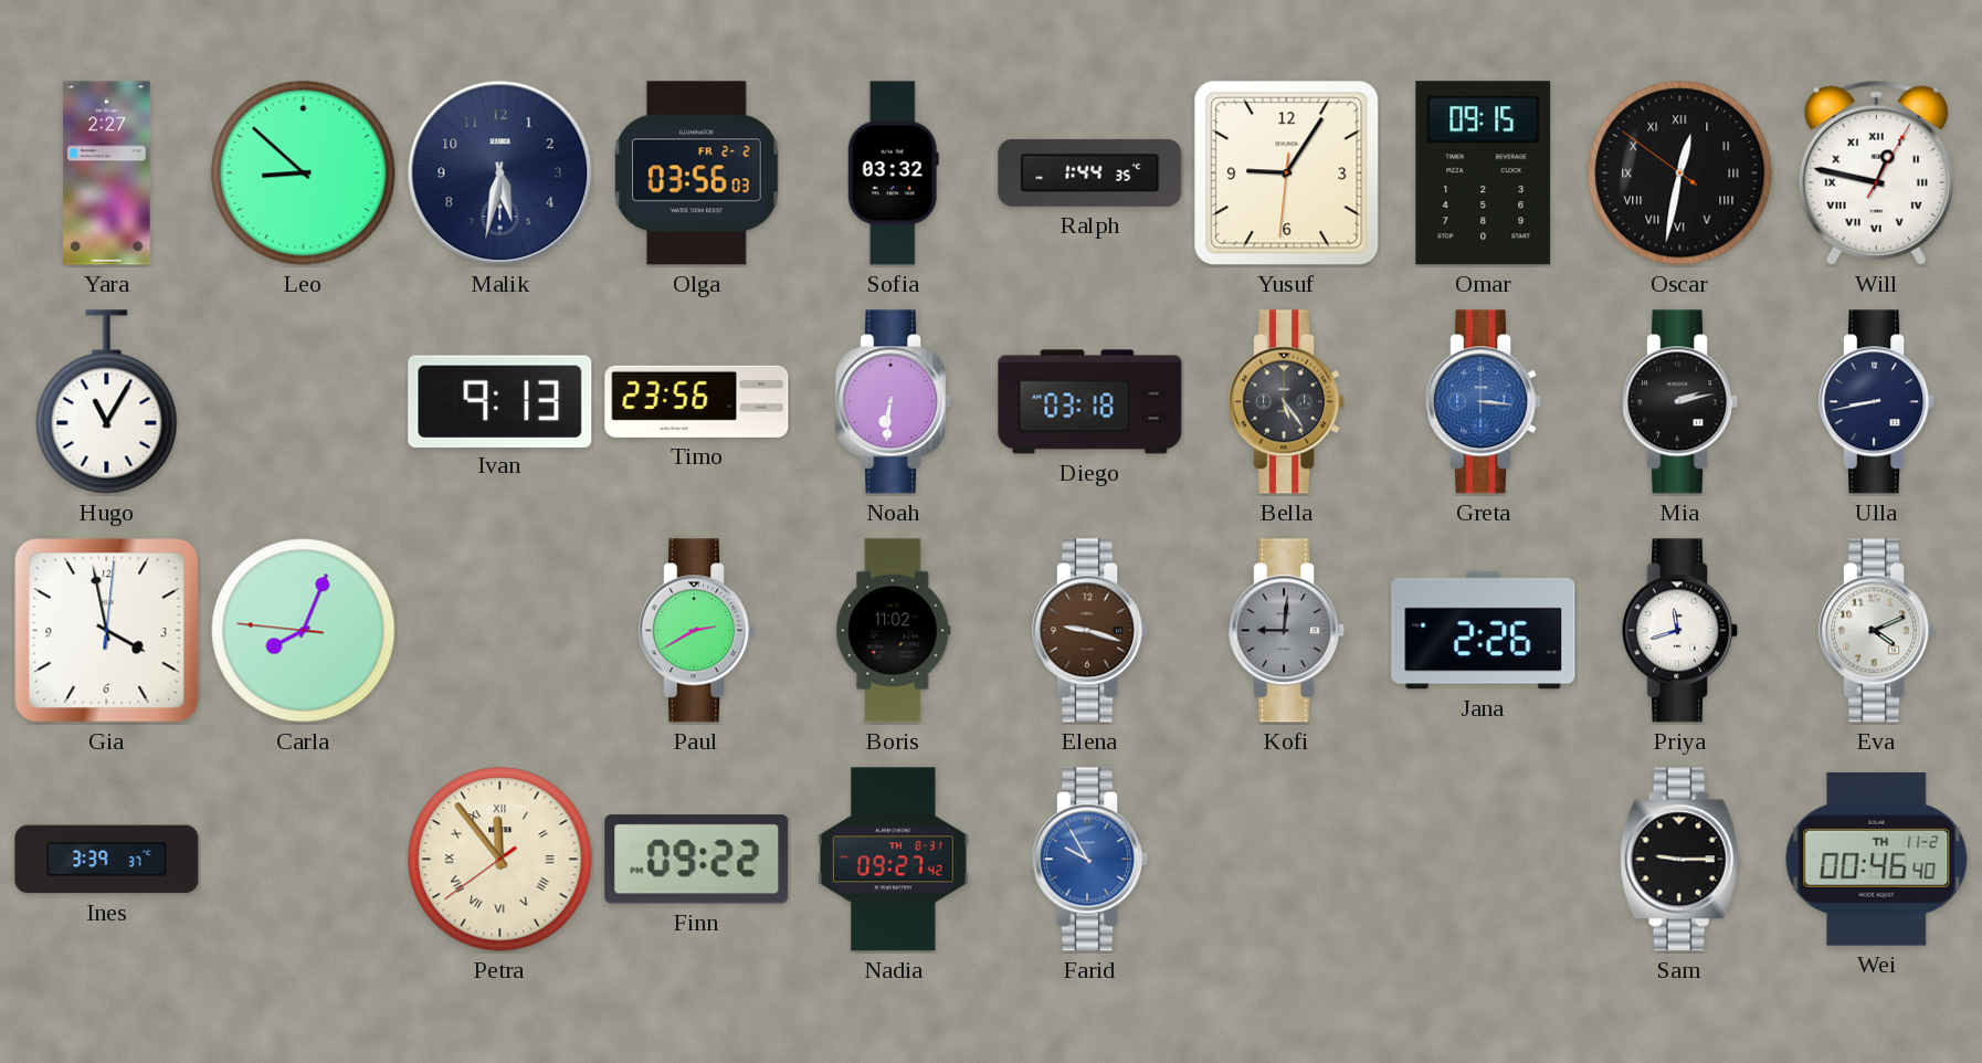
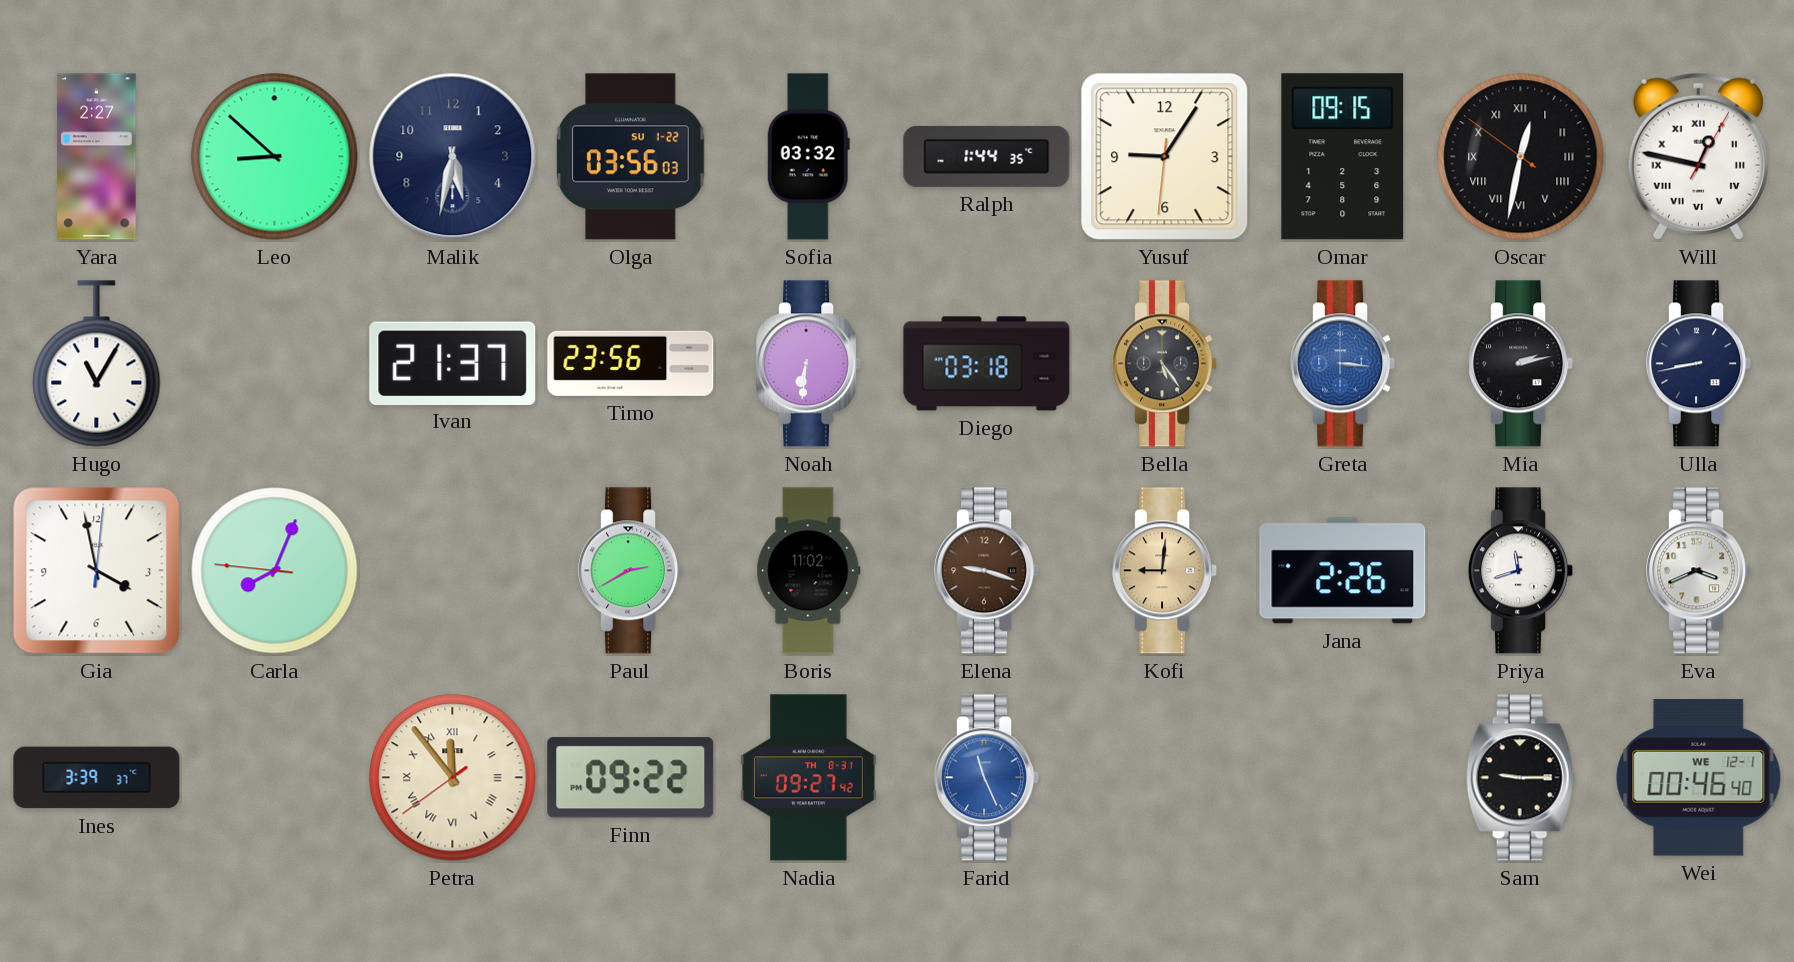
Olga date: FR 2-2 -> SU 1-22
Ivan: 9:13 -> 21:37
Kofi dial: grey -> champagne
Eva: 4:11 -> 3:41
Farid: 9:55 -> 11:26
Wei date: TH 11-2 -> WE 12-1
